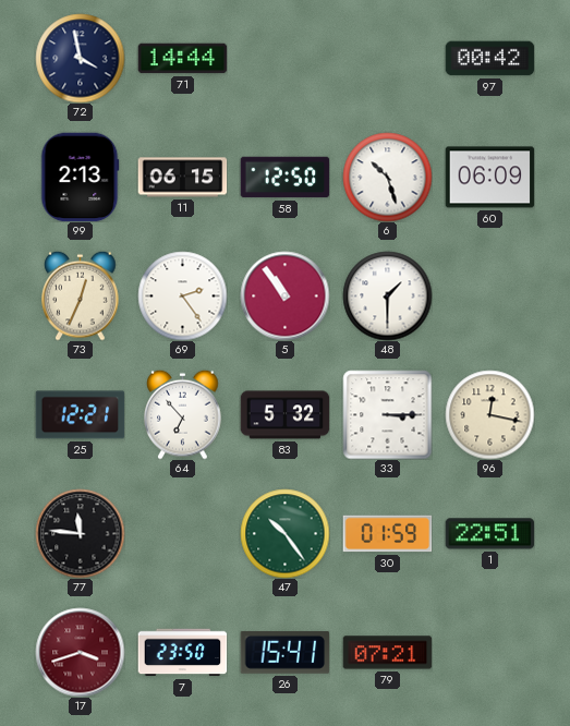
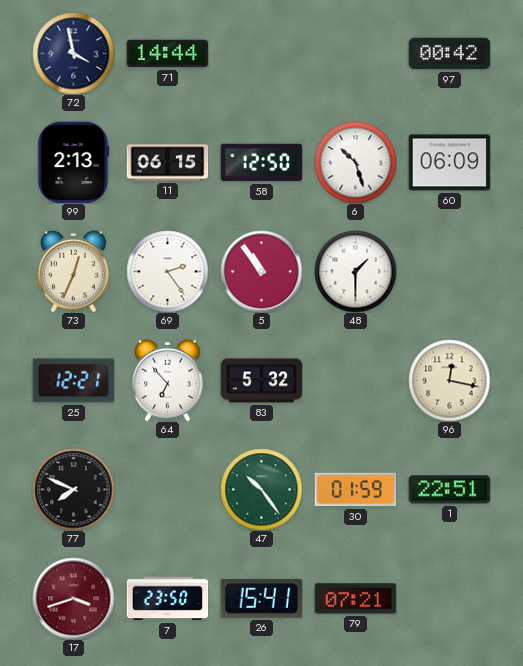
33: 3:15 -> none
77: 11:46 -> 7:49
